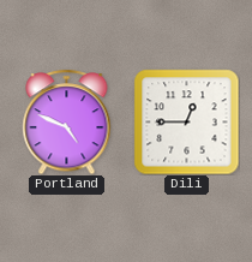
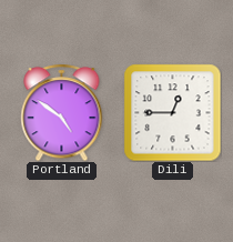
Portland: 4:49 -> 4:51
